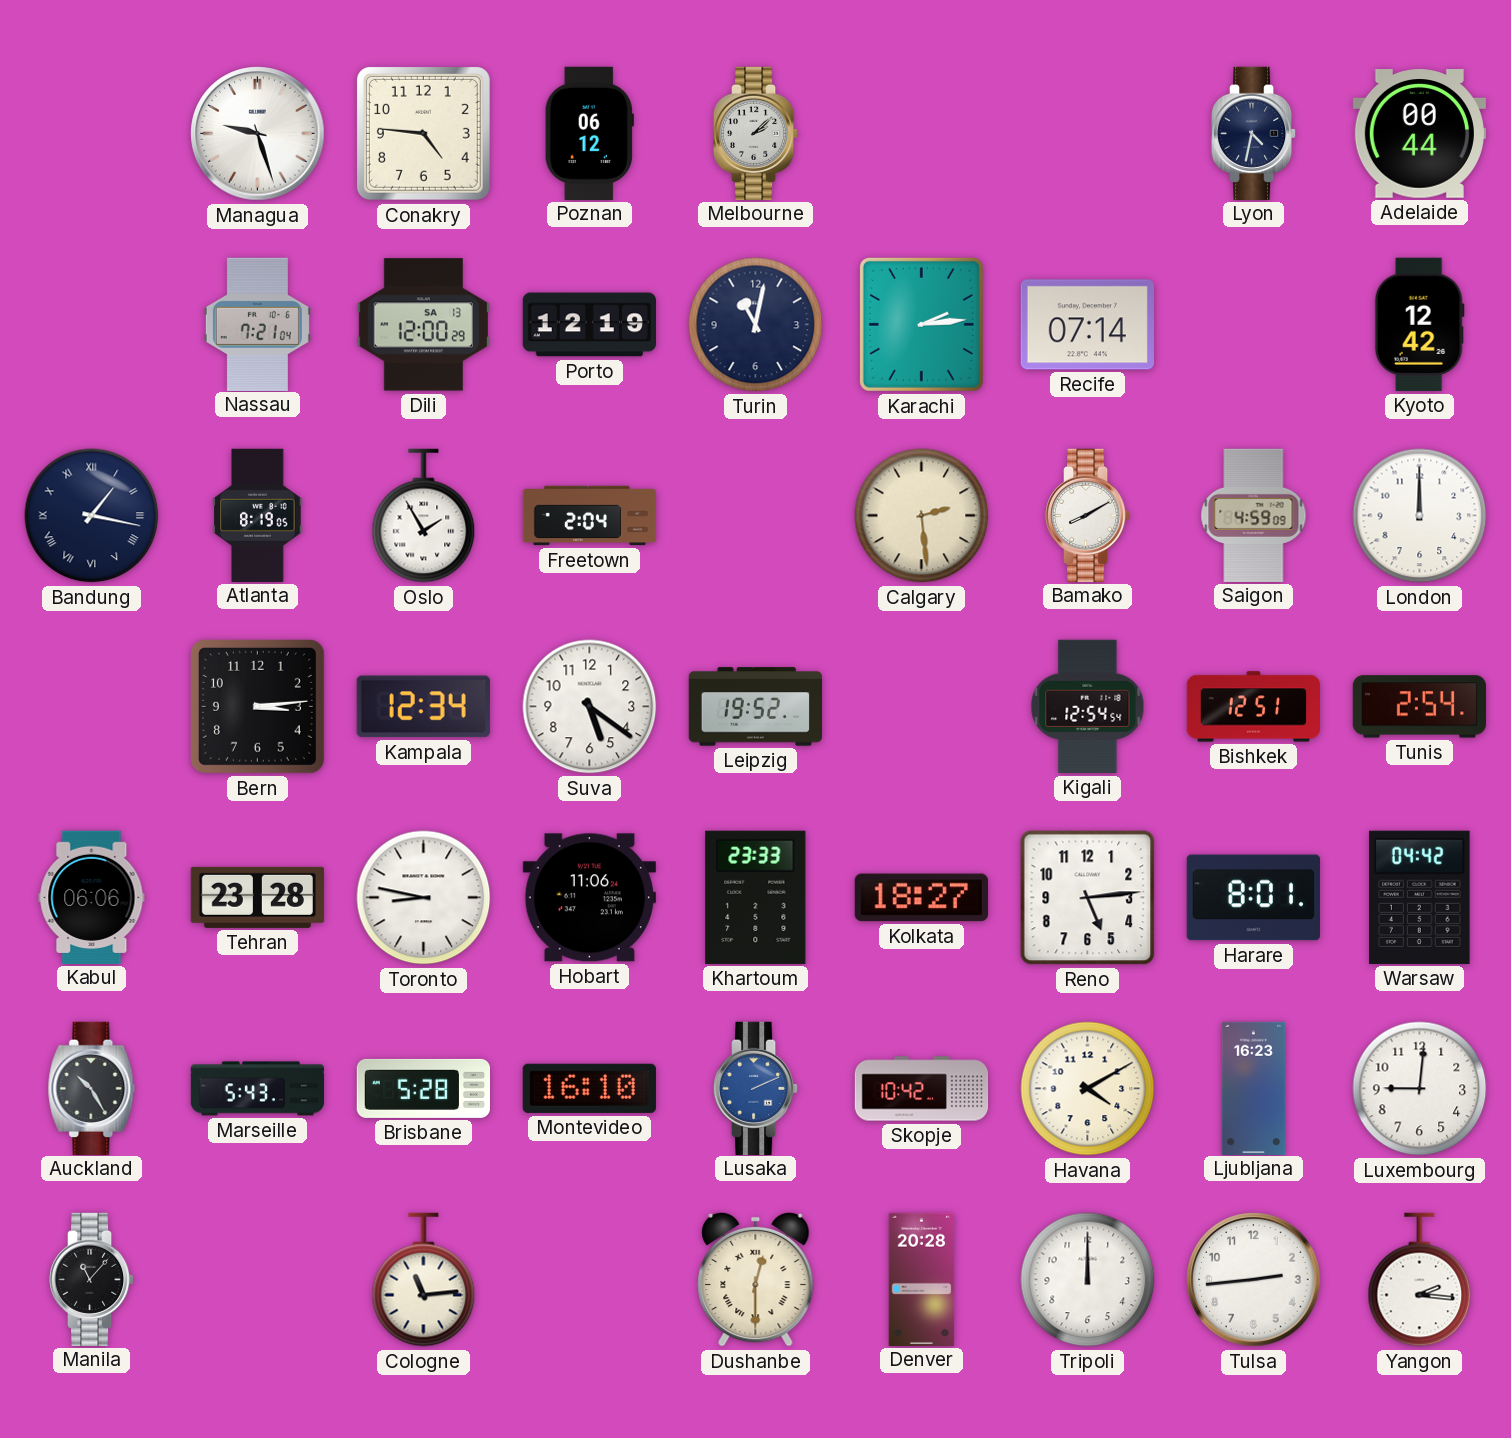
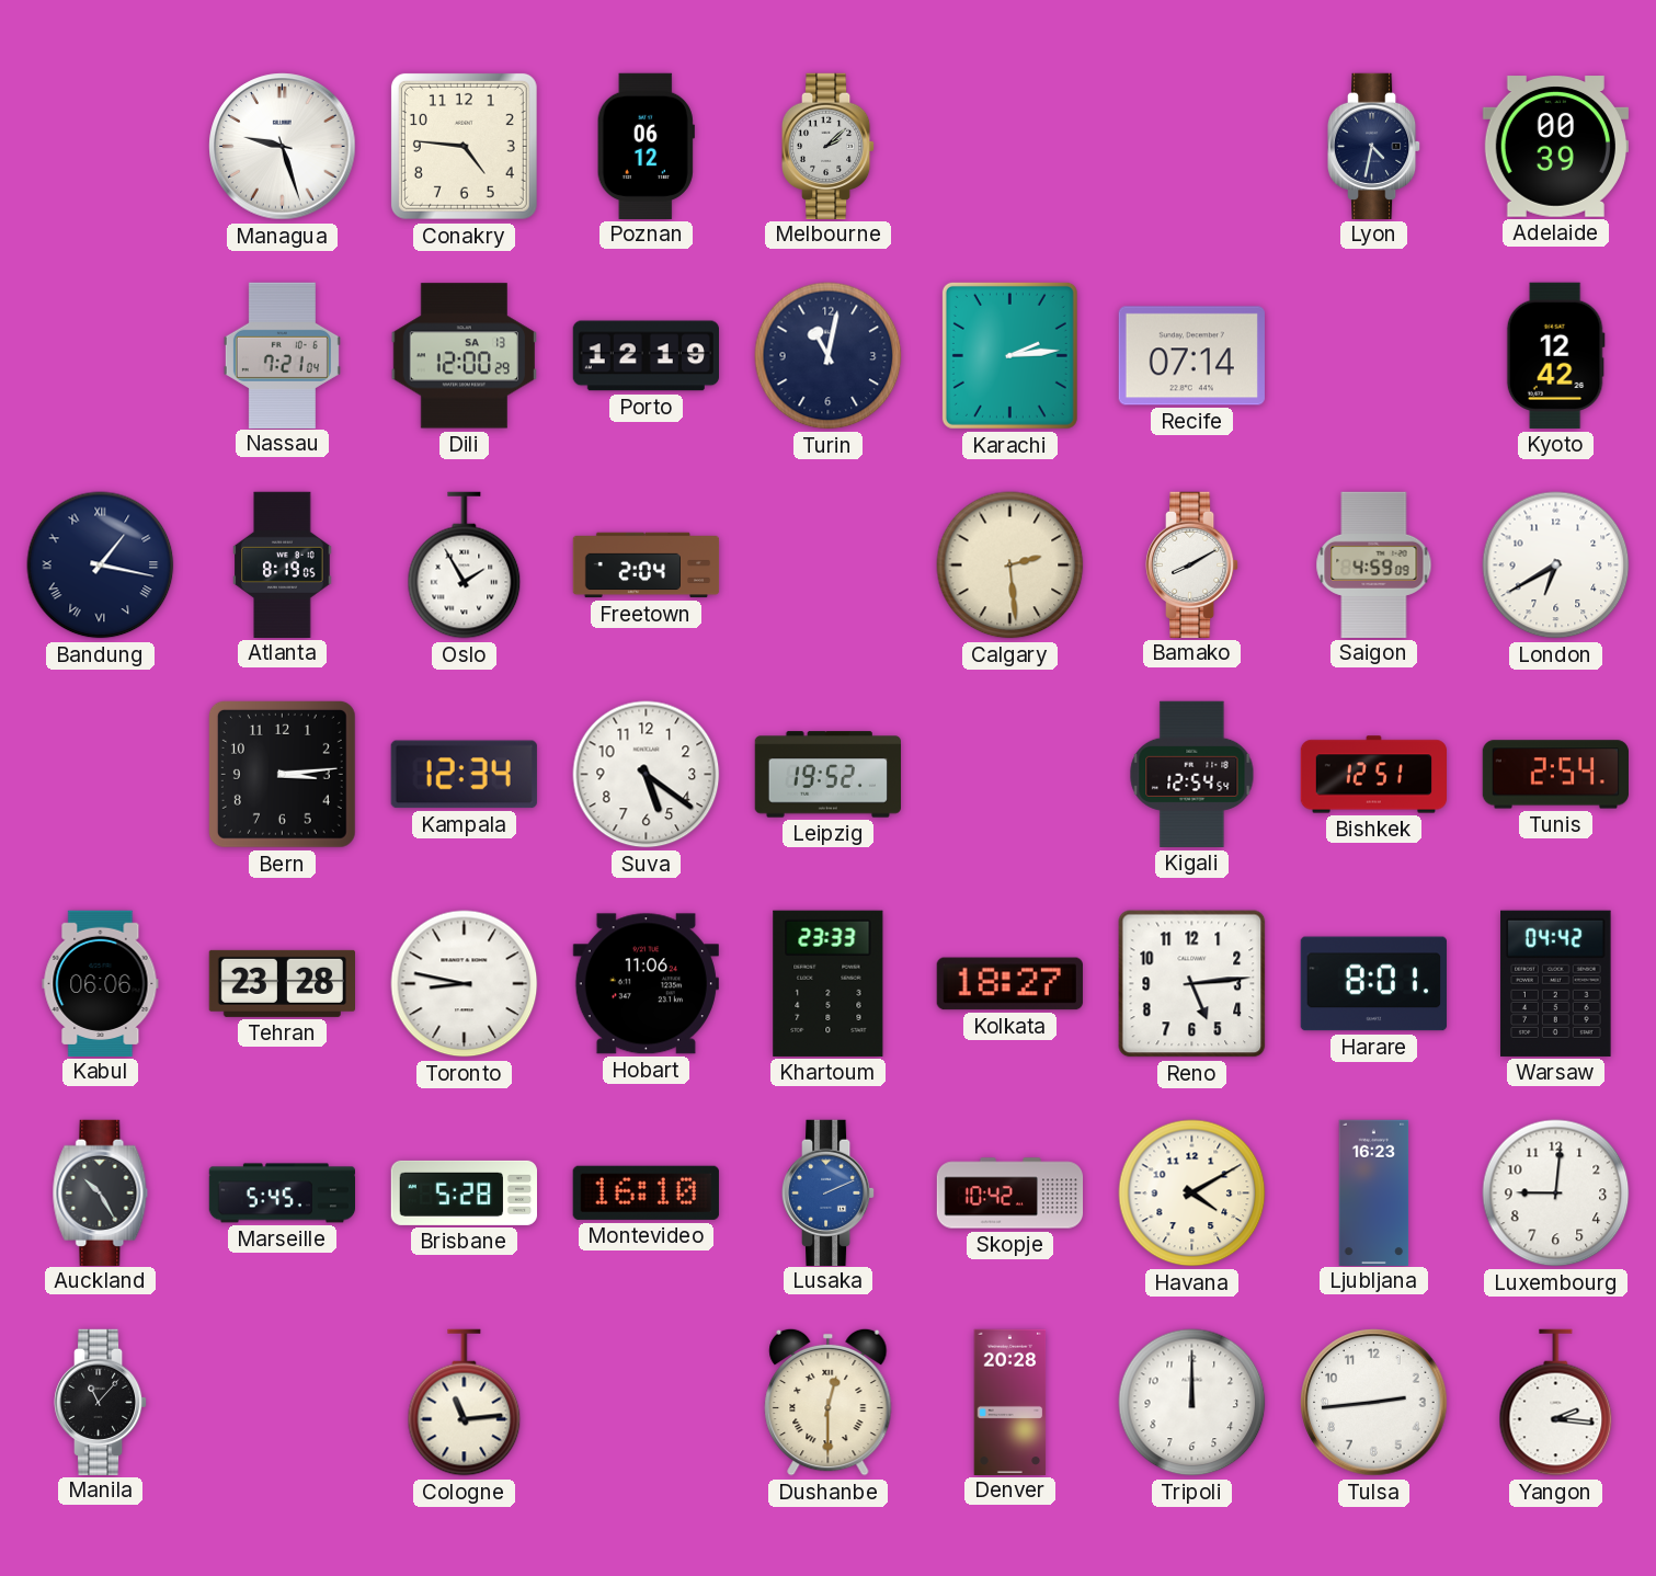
Adelaide: 00:44 -> 00:39
London: 12:00 -> 6:40
Marseille: 5:43 -> 5:45
